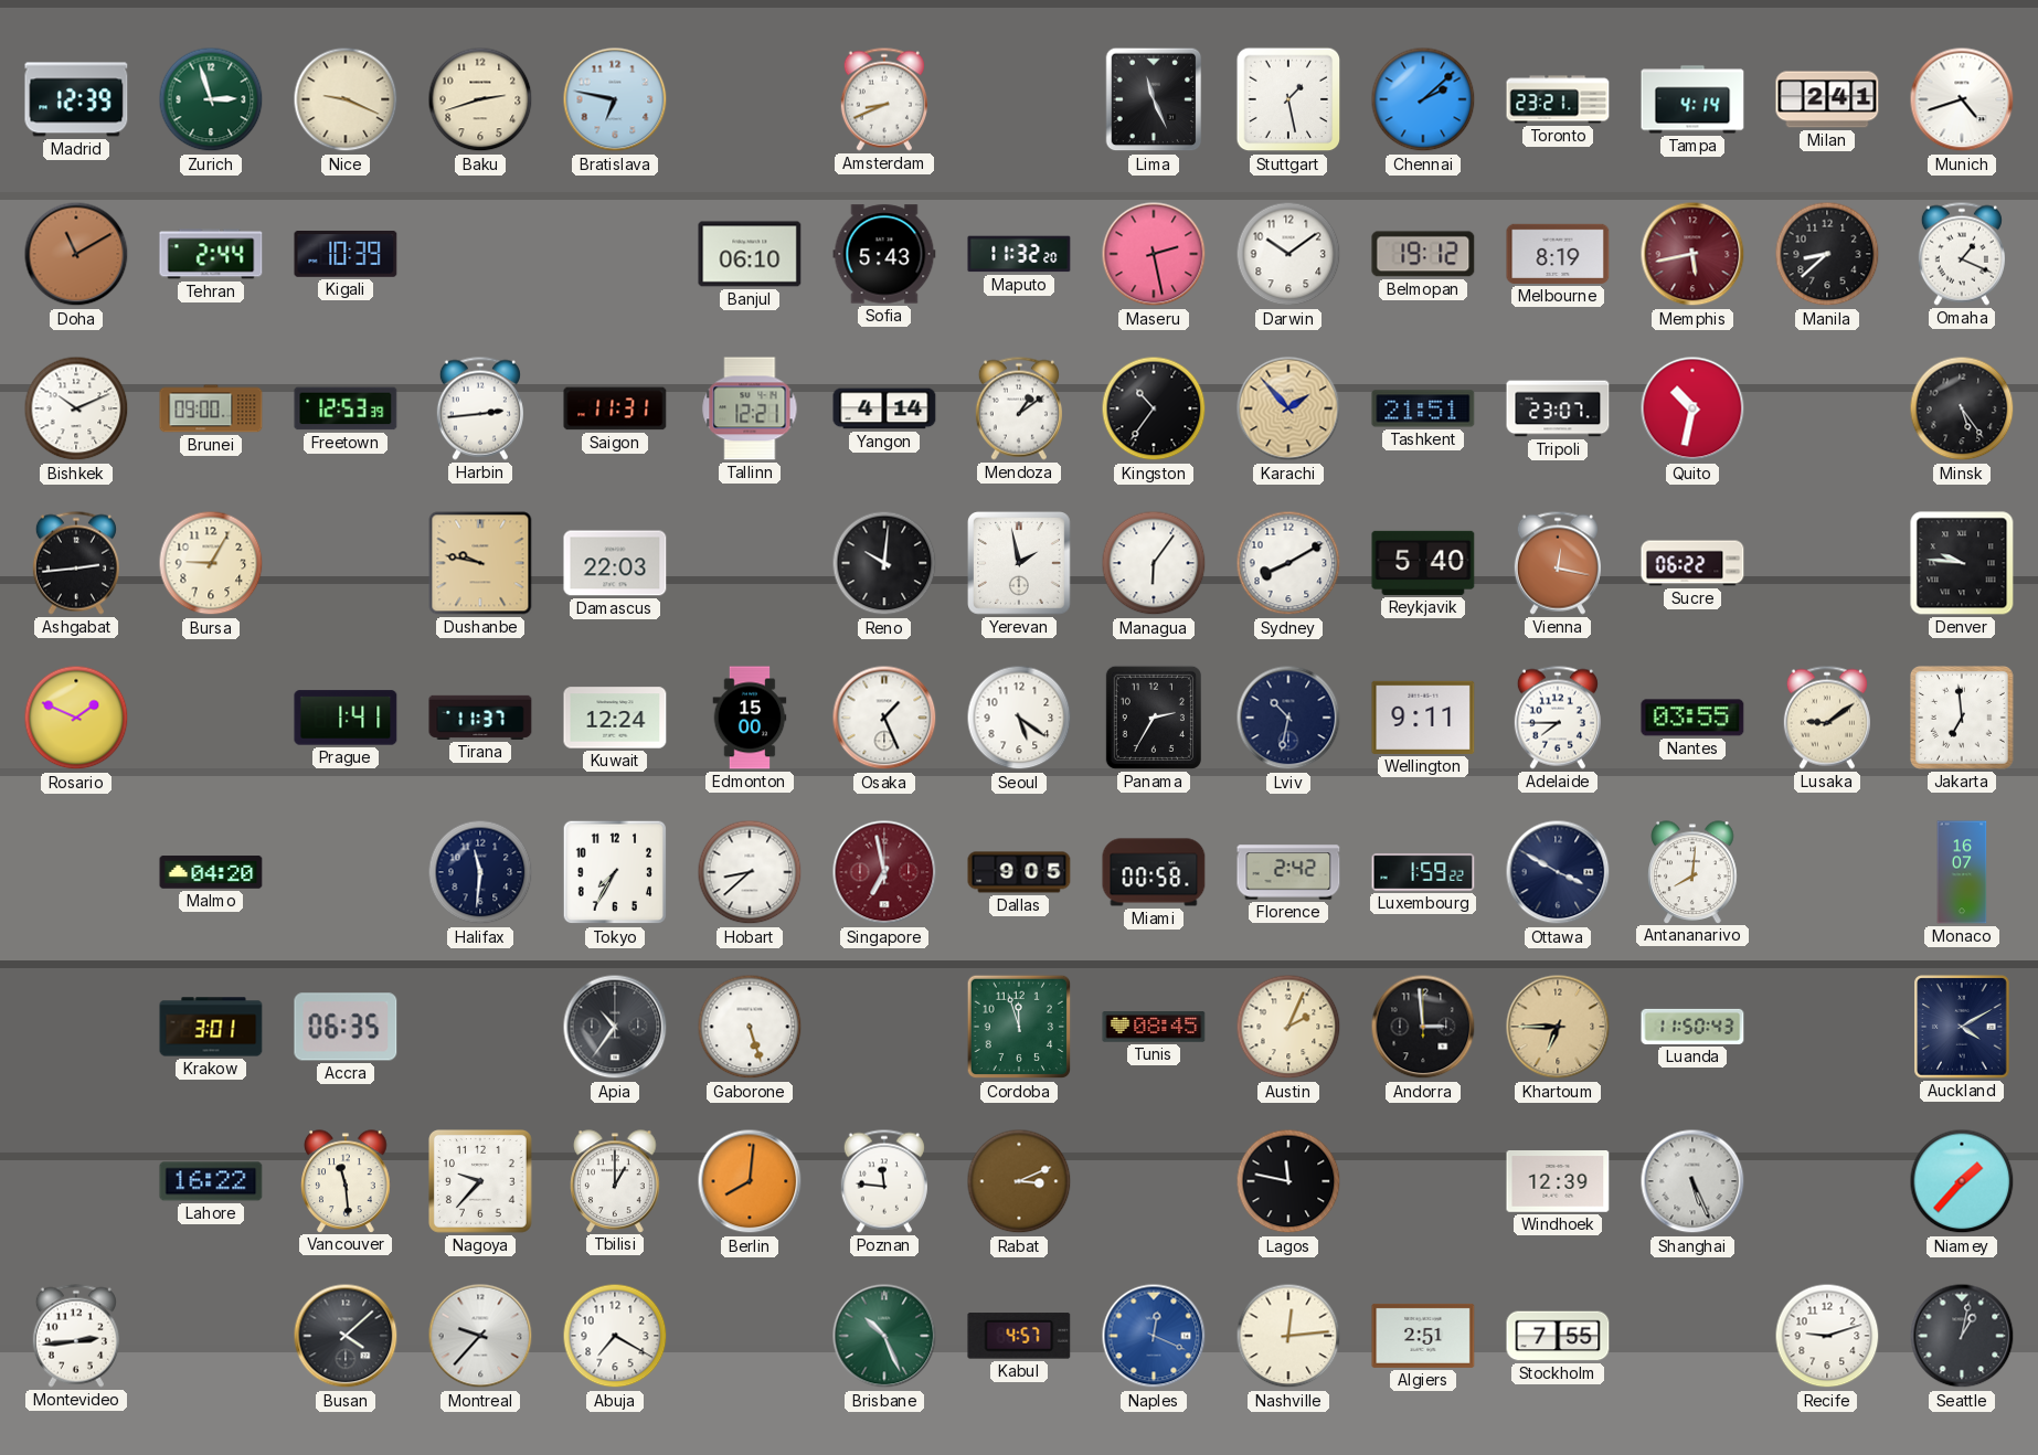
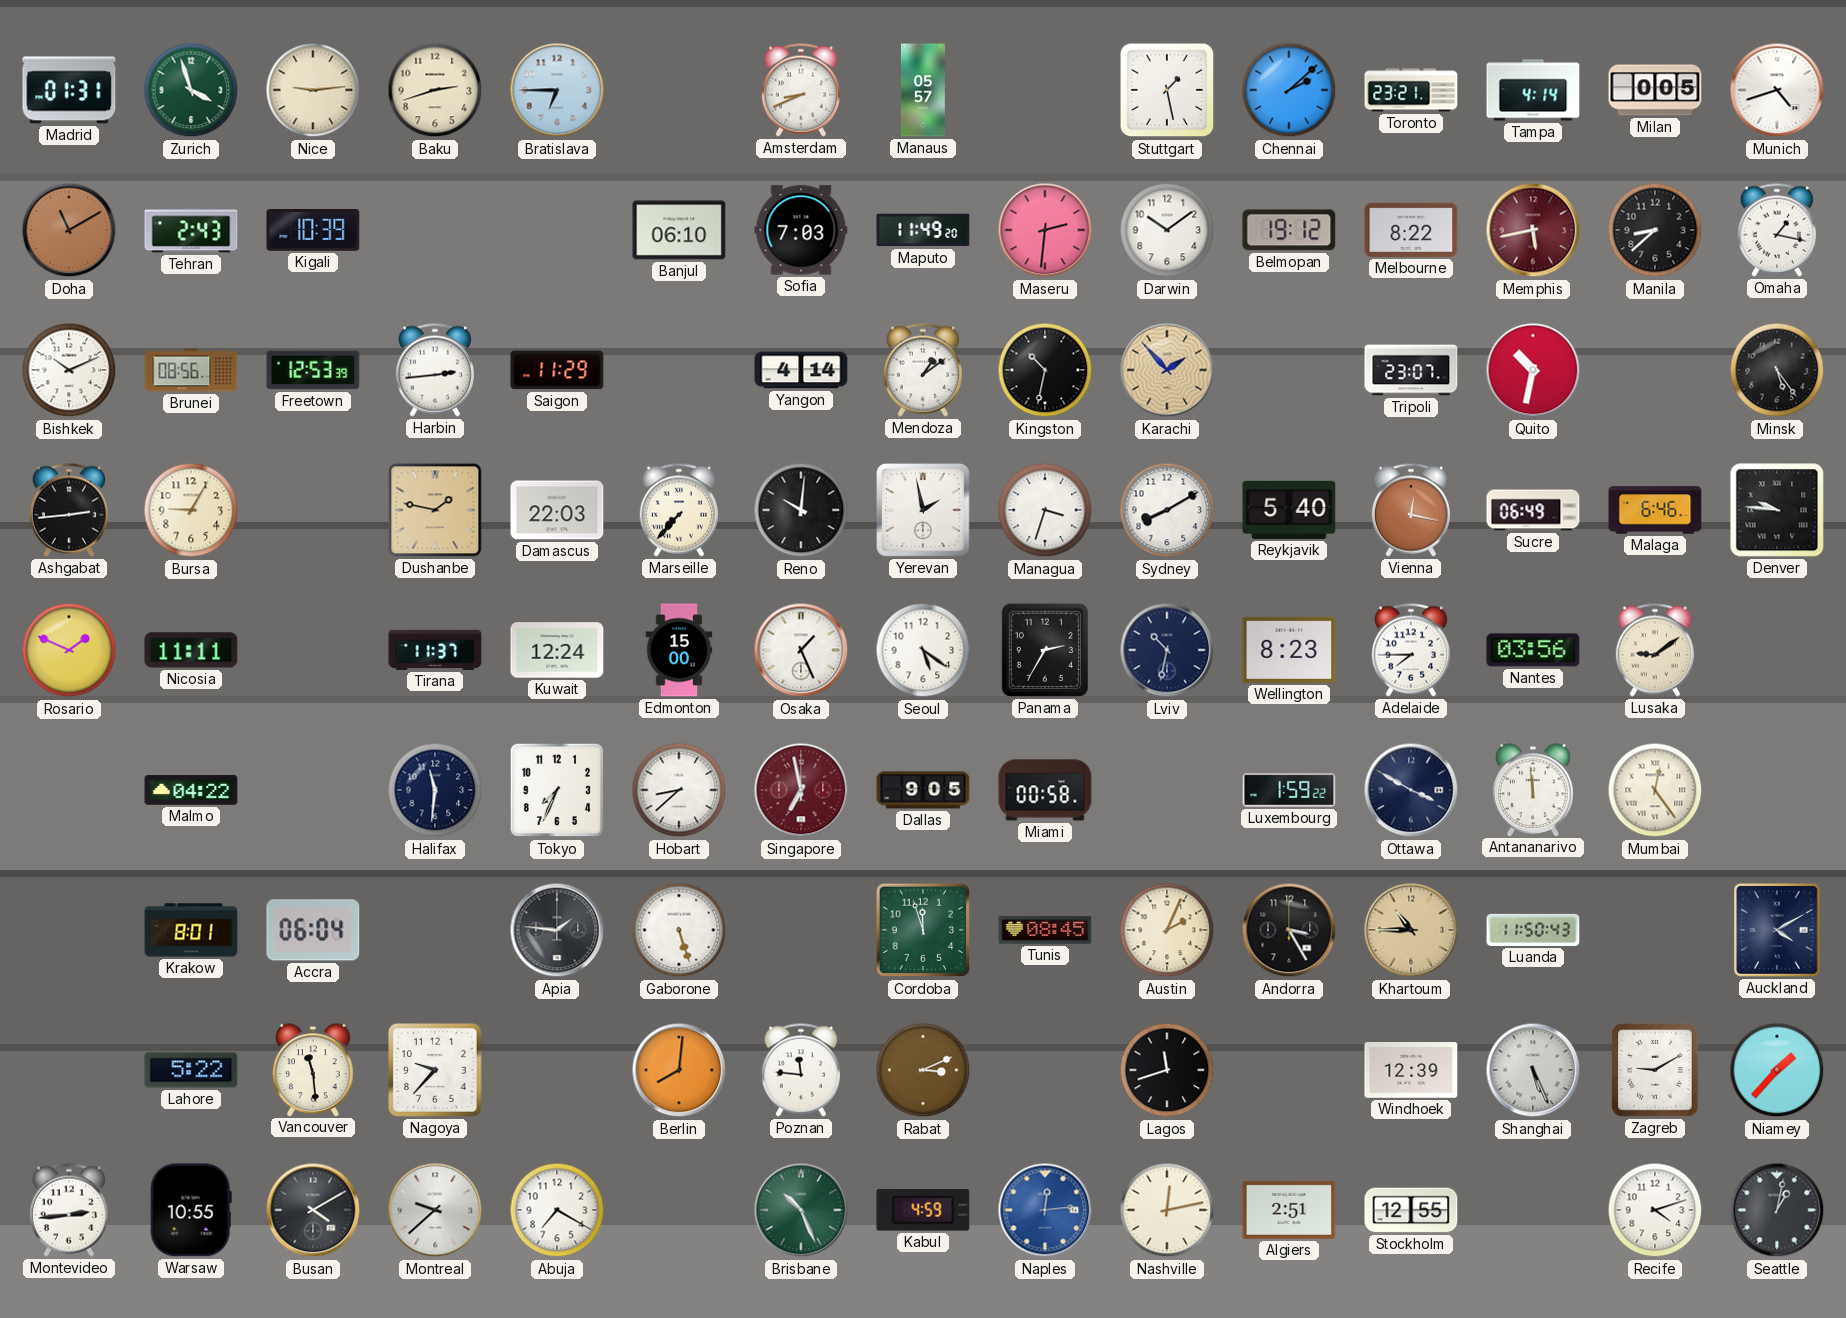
Madrid: 12:39 -> 01:31
Zurich: 2:57 -> 3:57
Nice: 9:19 -> 9:14
Bratislava: 6:47 -> 6:45
Manaus: none -> 05:57
Lima: 11:26 -> none
Milan: 2:41 -> 0:05
Tehran: 2:44 -> 2:43
Sofia: 5:43 -> 7:03
Maputo: 11:32 -> 11:49
Maseru: 2:28 -> 2:31
Melbourne: 8:19 -> 8:22
Omaha: 1:19 -> 1:17
Brunei: 09:00 -> 08:56
Saigon: 11:31 -> 11:29
Tallinn: 12:21 -> none
Kingston: 10:36 -> 10:32
Tashkent: 21:51 -> none
Dushanbe: 9:47 -> 1:47
Marseille: none -> 7:37
Managua: 6:06 -> 3:33
Sucre: 06:22 -> 06:49
Malaga: none -> 6:46
Nicosia: none -> 11:11
Prague: 1:41 -> none
Wellington: 9:11 -> 8:23
Nantes: 03:55 -> 03:56
Jakarta: 6:59 -> none
Malmo: 04:20 -> 04:22
Tokyo: 7:35 -> 7:34
Florence: 2:42 -> none
Antananarivo: 8:01 -> 11:59
Mumbai: none -> 12:24
Monaco: 16:07 -> none
Krakow: 3:01 -> 8:01
Accra: 06:35 -> 06:04
Apia: 10:36 -> 1:46
Andorra: 2:59 -> 3:25
Khartoum: 6:45 -> 10:45
Lahore: 16:22 -> 5:22
Tbilisi: 1:00 -> none
Lagos: 11:47 -> 11:42
Zagreb: none -> 9:10
Warsaw: none -> 10:55
Busan: 4:08 -> 4:10
Montreal: 9:37 -> 9:38
Kabul: 4:57 -> 4:59
Naples: 12:19 -> 12:14
Nashville: 12:14 -> 12:13
Stockholm: 7:55 -> 12:55
Recife: 9:12 -> 4:12
